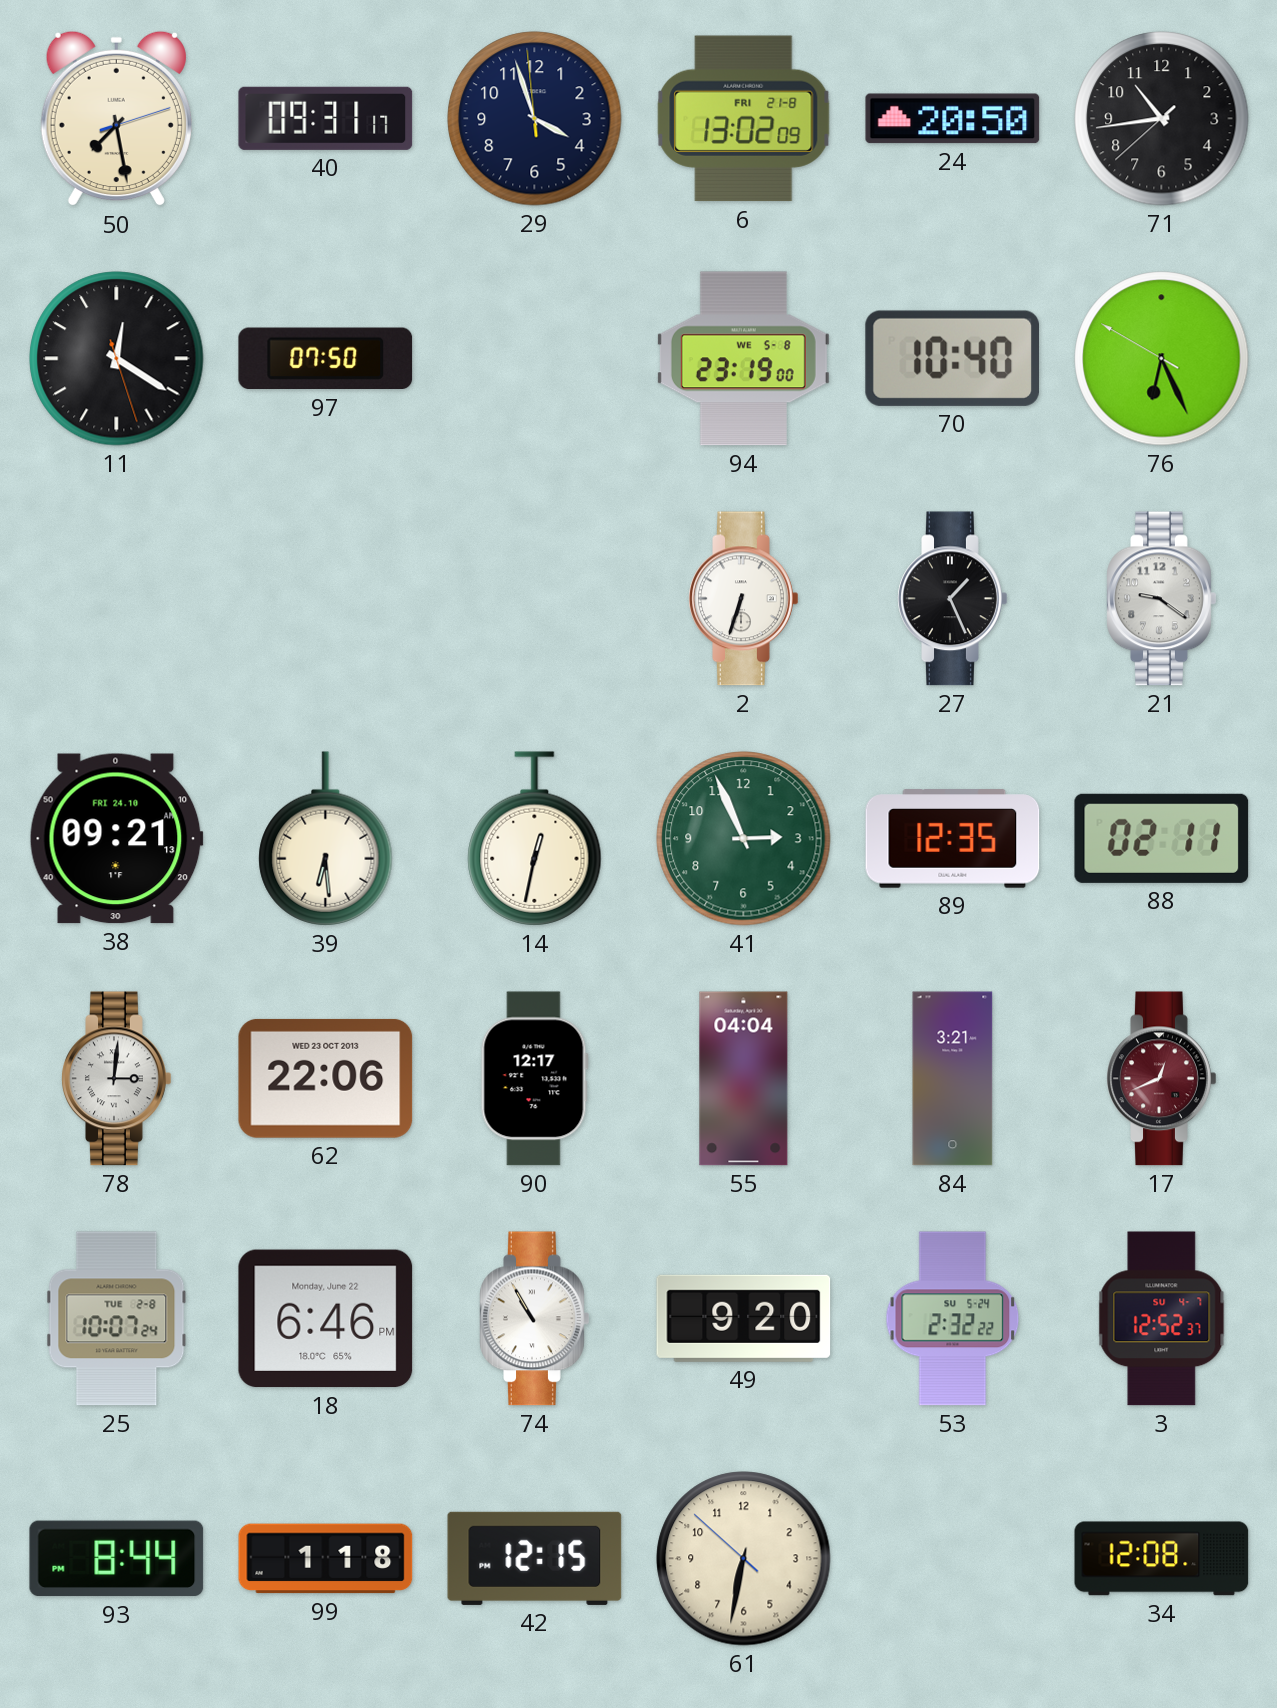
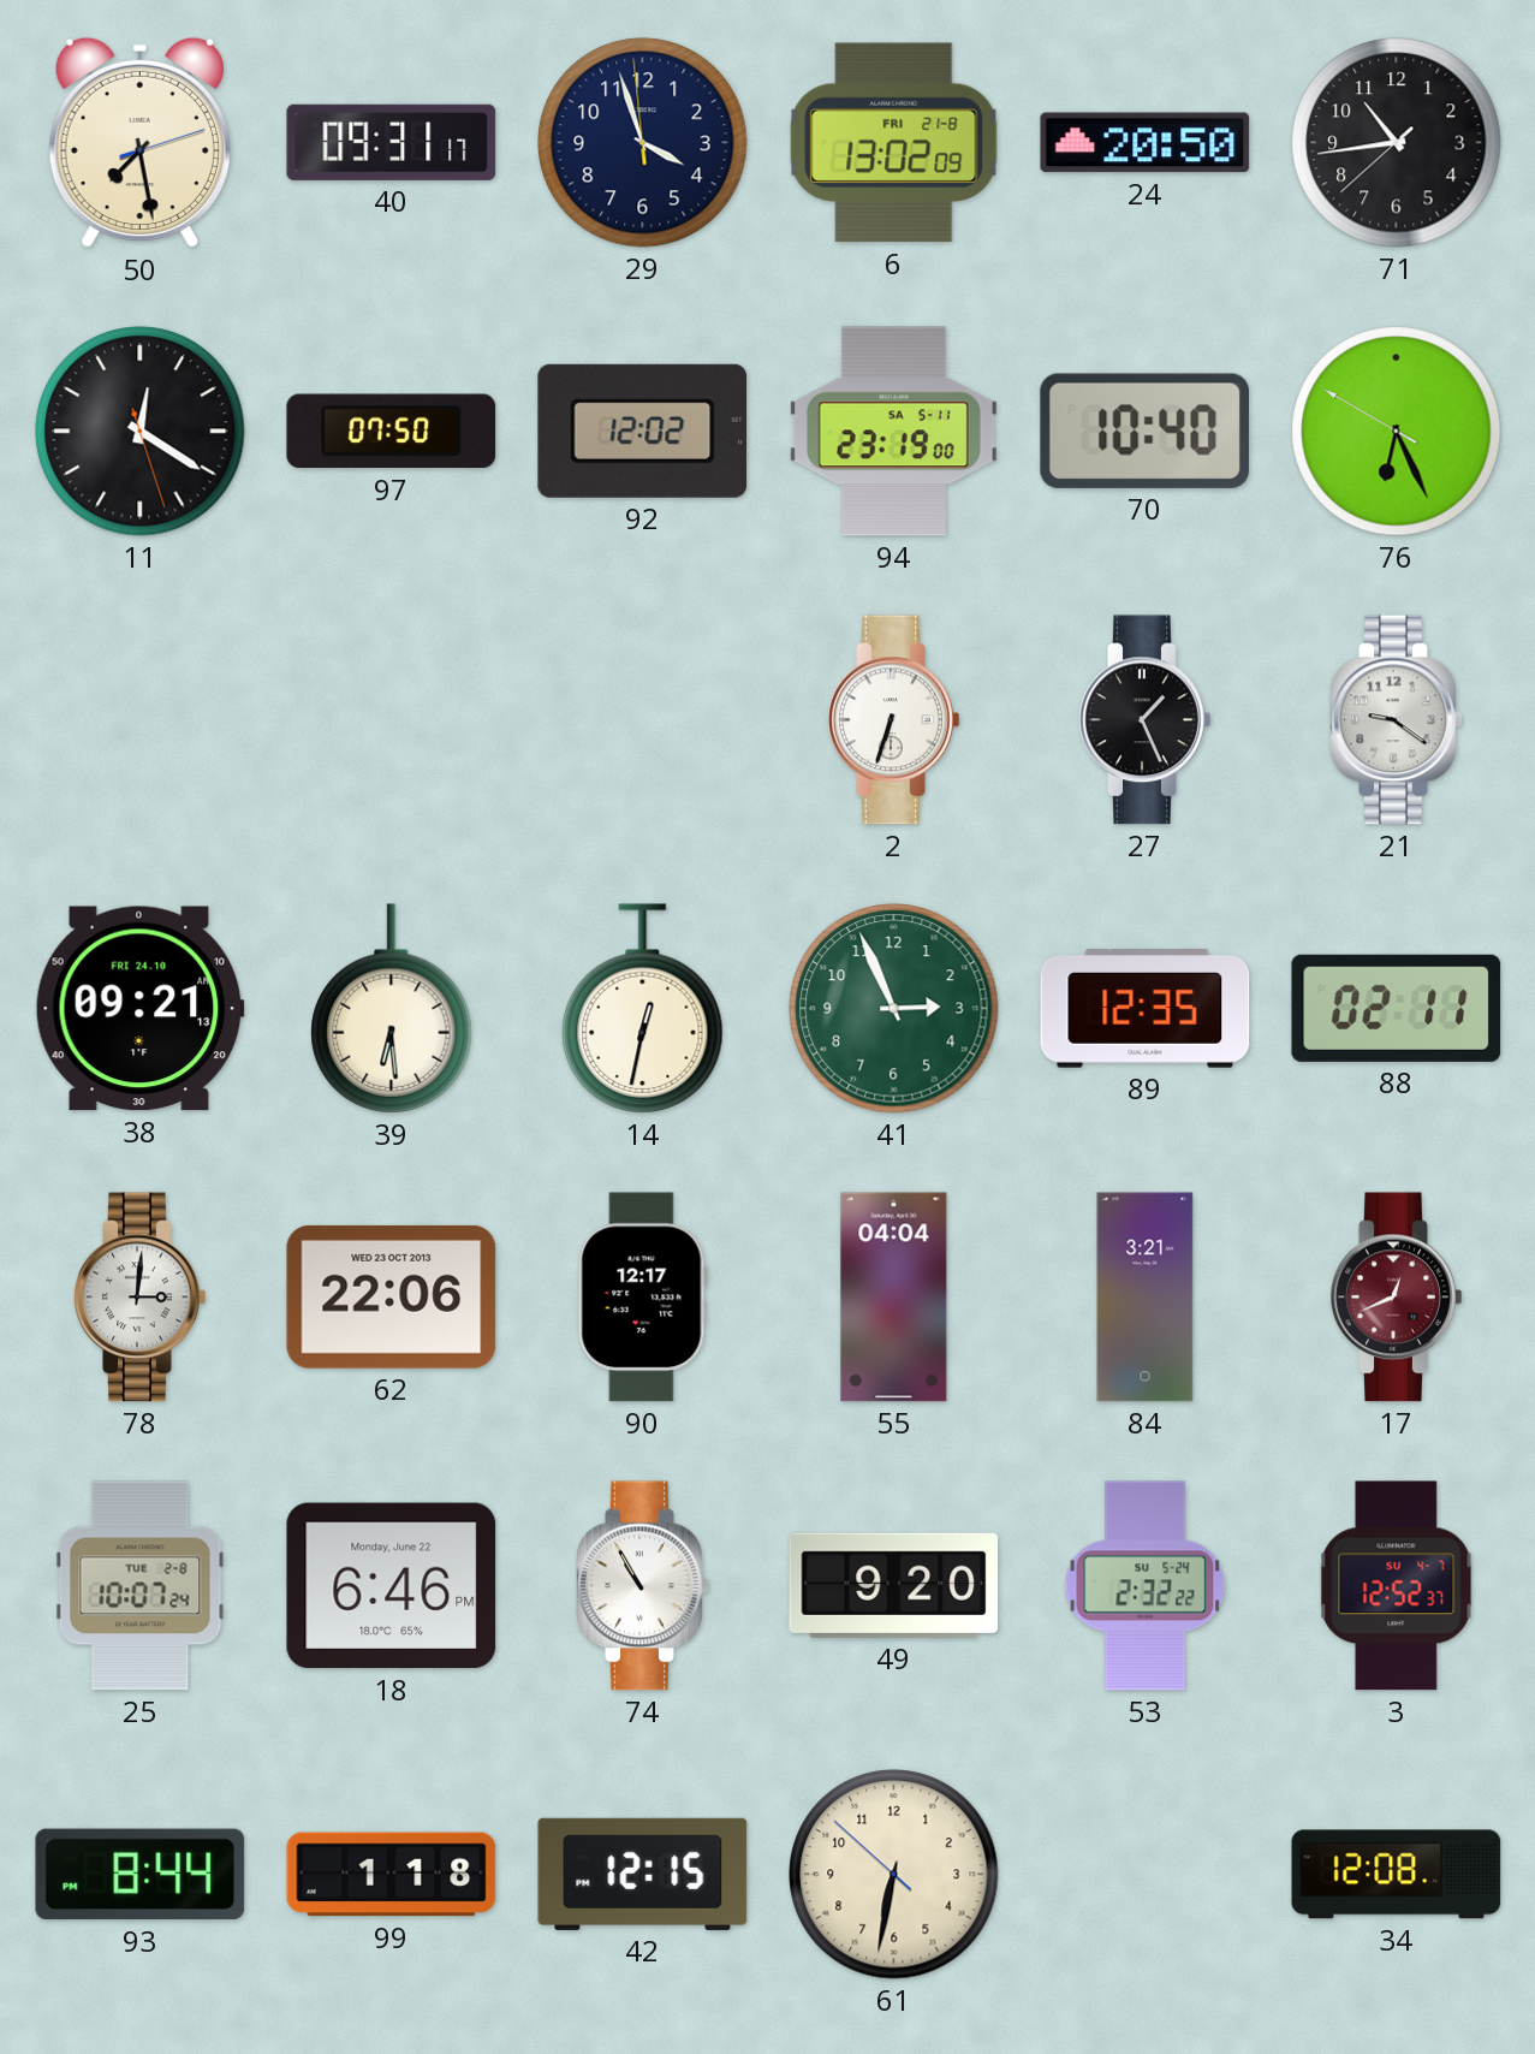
92: none -> 12:02
94 date: WE 5-8 -> SA 5-11
